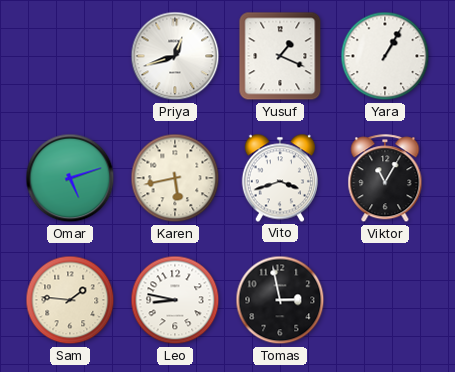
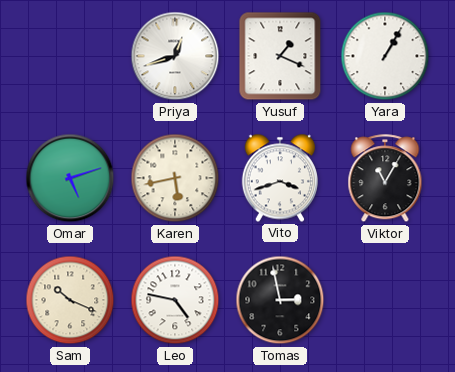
Sam: 1:46 -> 10:19
Leo: 8:47 -> 4:47
